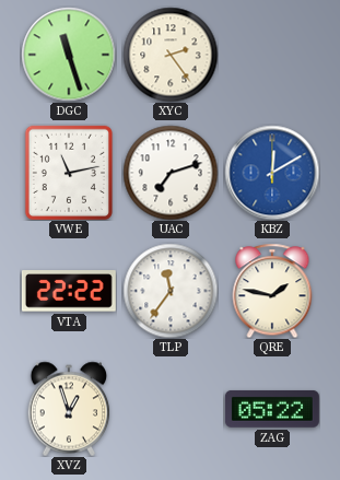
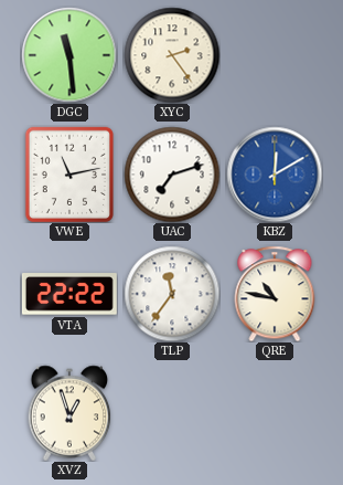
DGC: 11:27 -> 11:29
QRE: 1:47 -> 10:47
ZAG: 05:22 -> none
